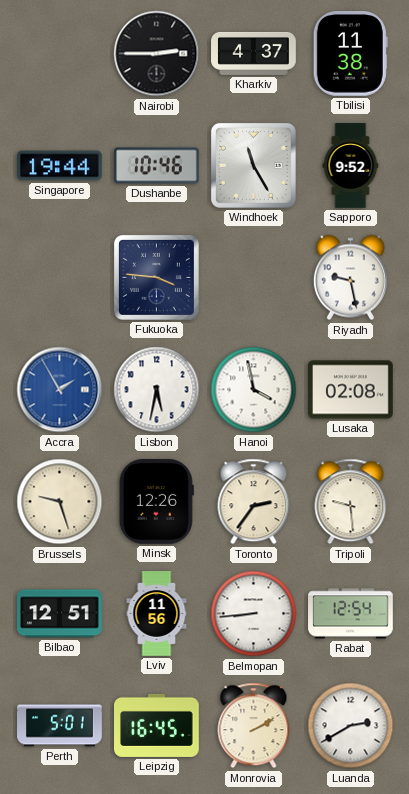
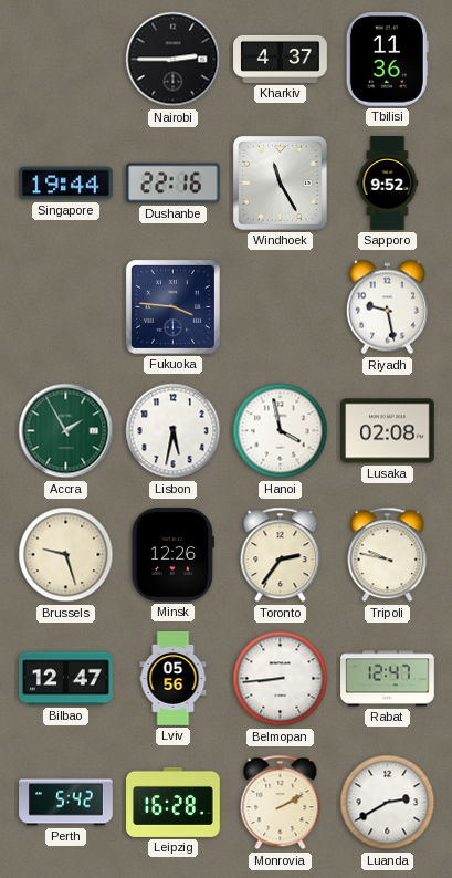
Tbilisi: 11:38 -> 11:36
Dushanbe: 10:46 -> 22:16
Accra dial: blue -> green
Tripoli: 9:29 -> 9:47
Bilbao: 12:51 -> 12:47
Lviv: 11:56 -> 05:56
Rabat: 12:54 -> 12:47
Perth: 5:01 -> 5:42
Leipzig: 16:45 -> 16:28
